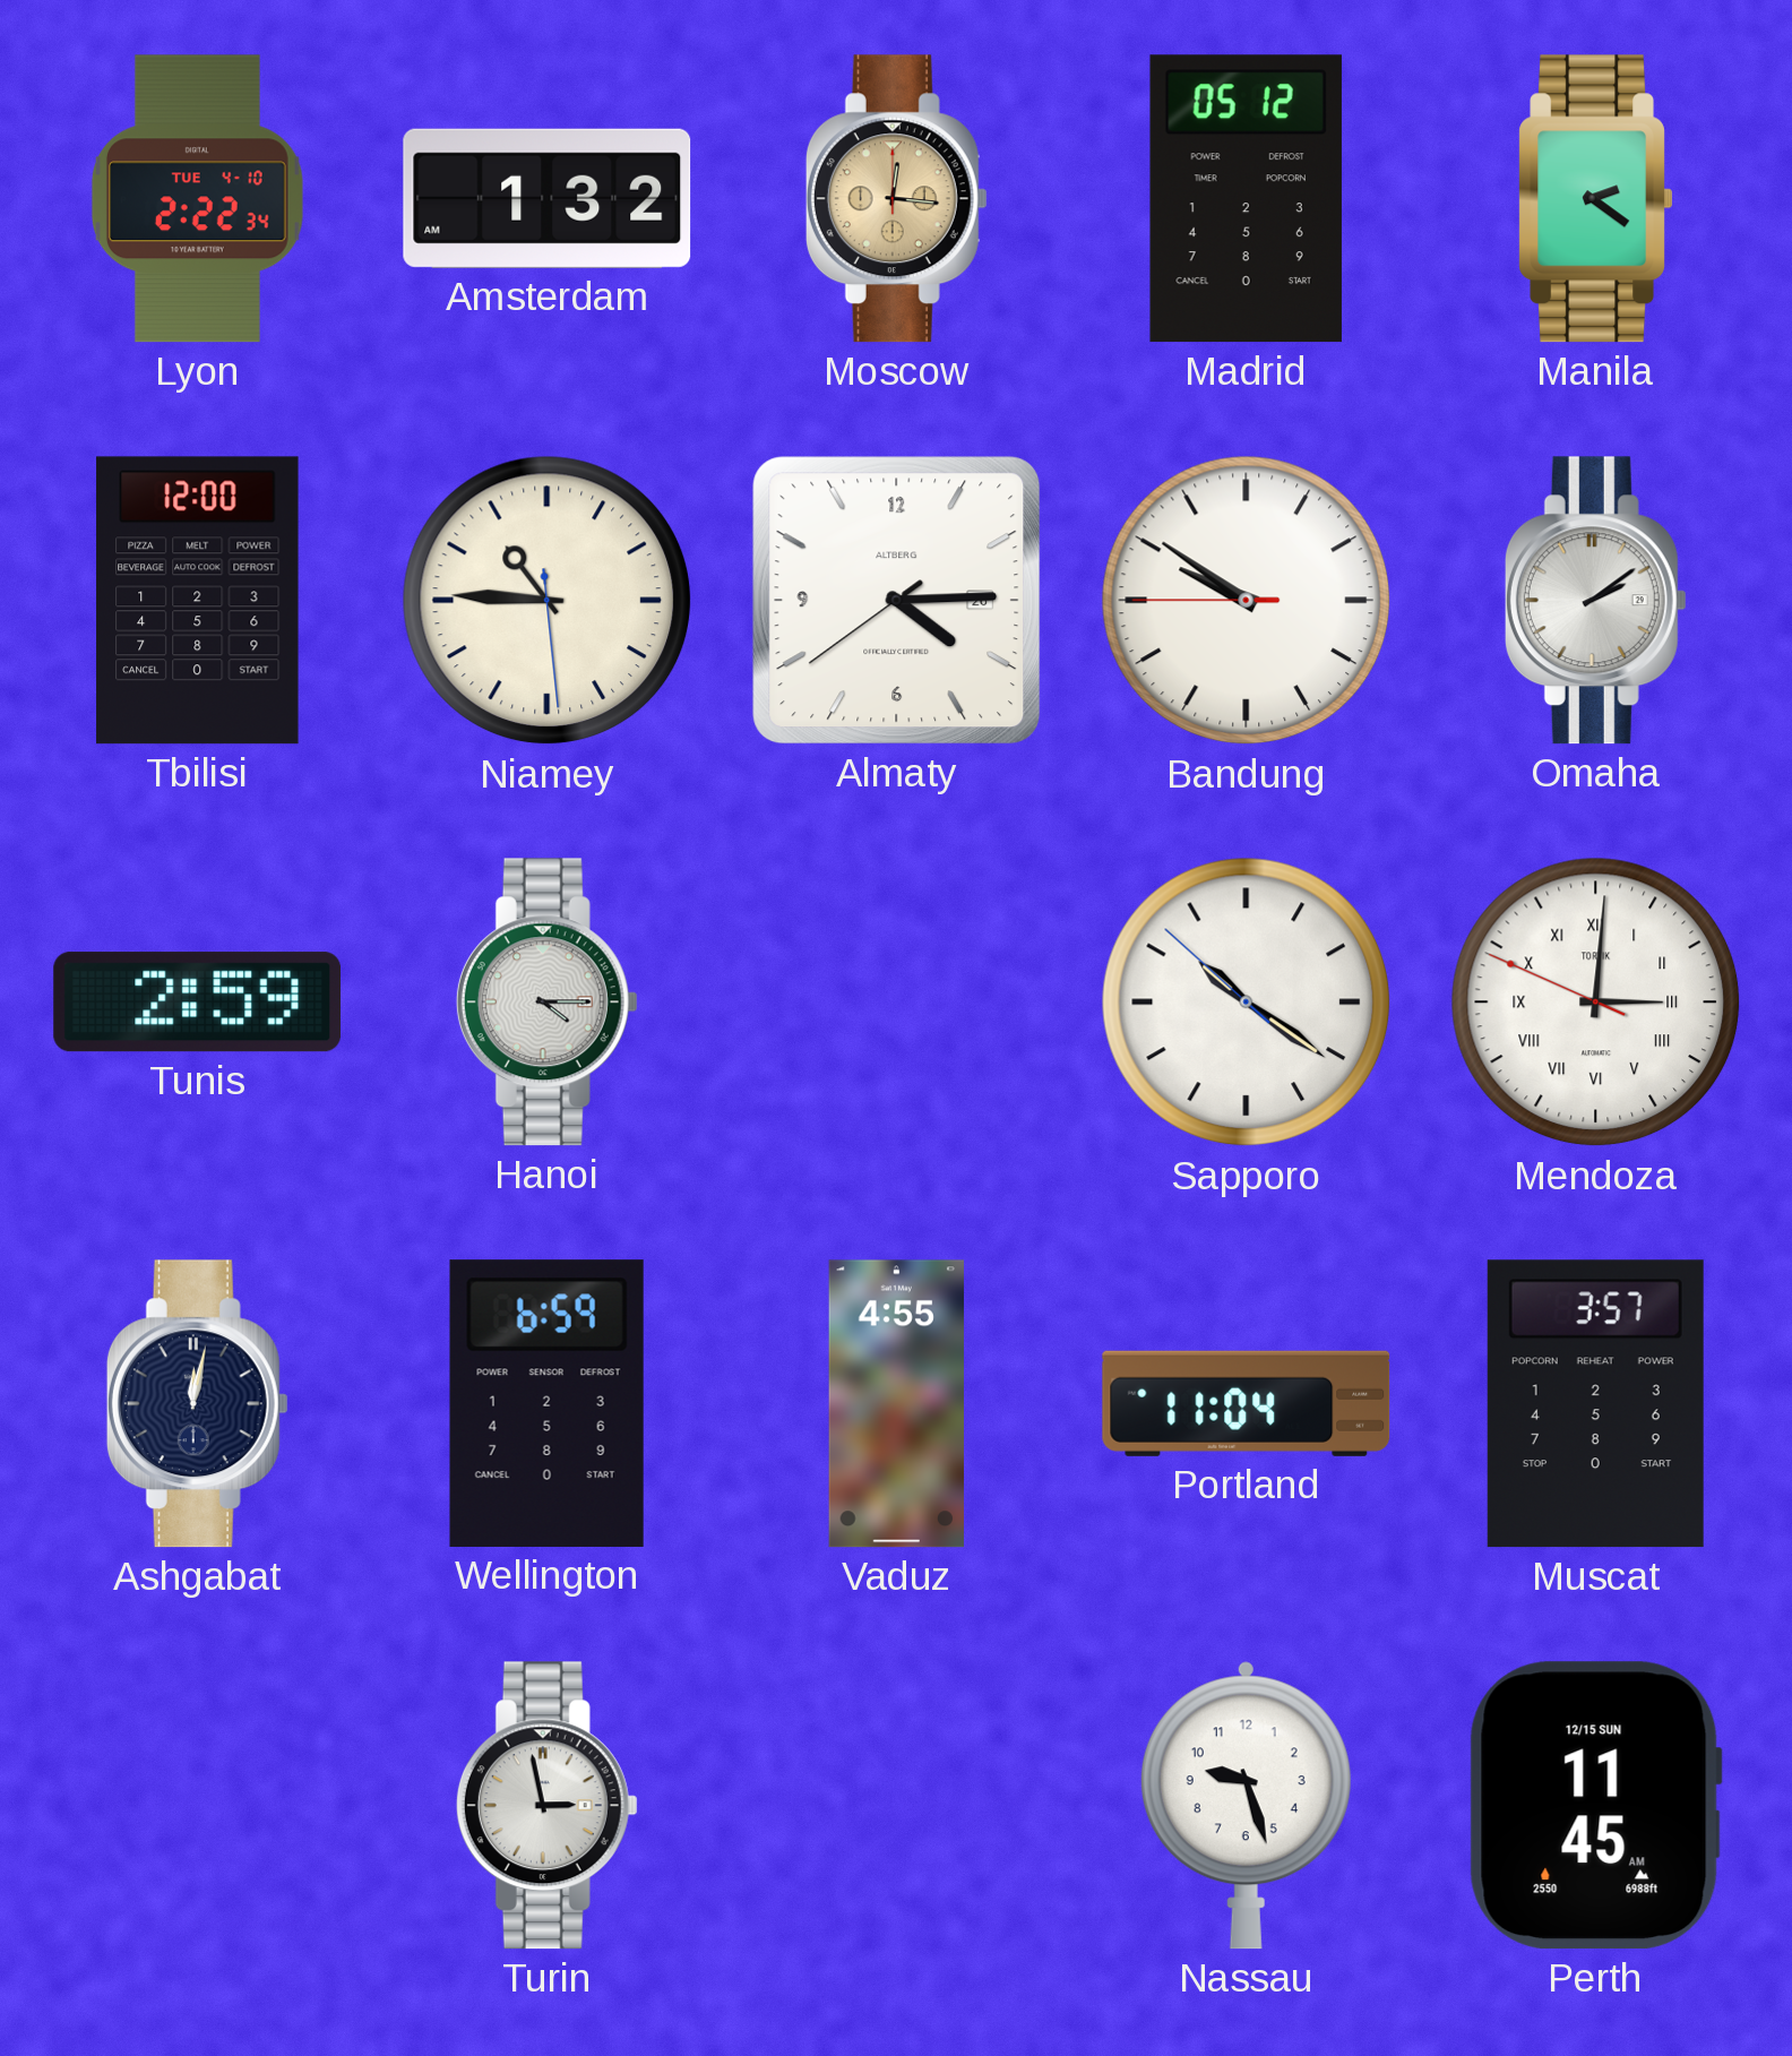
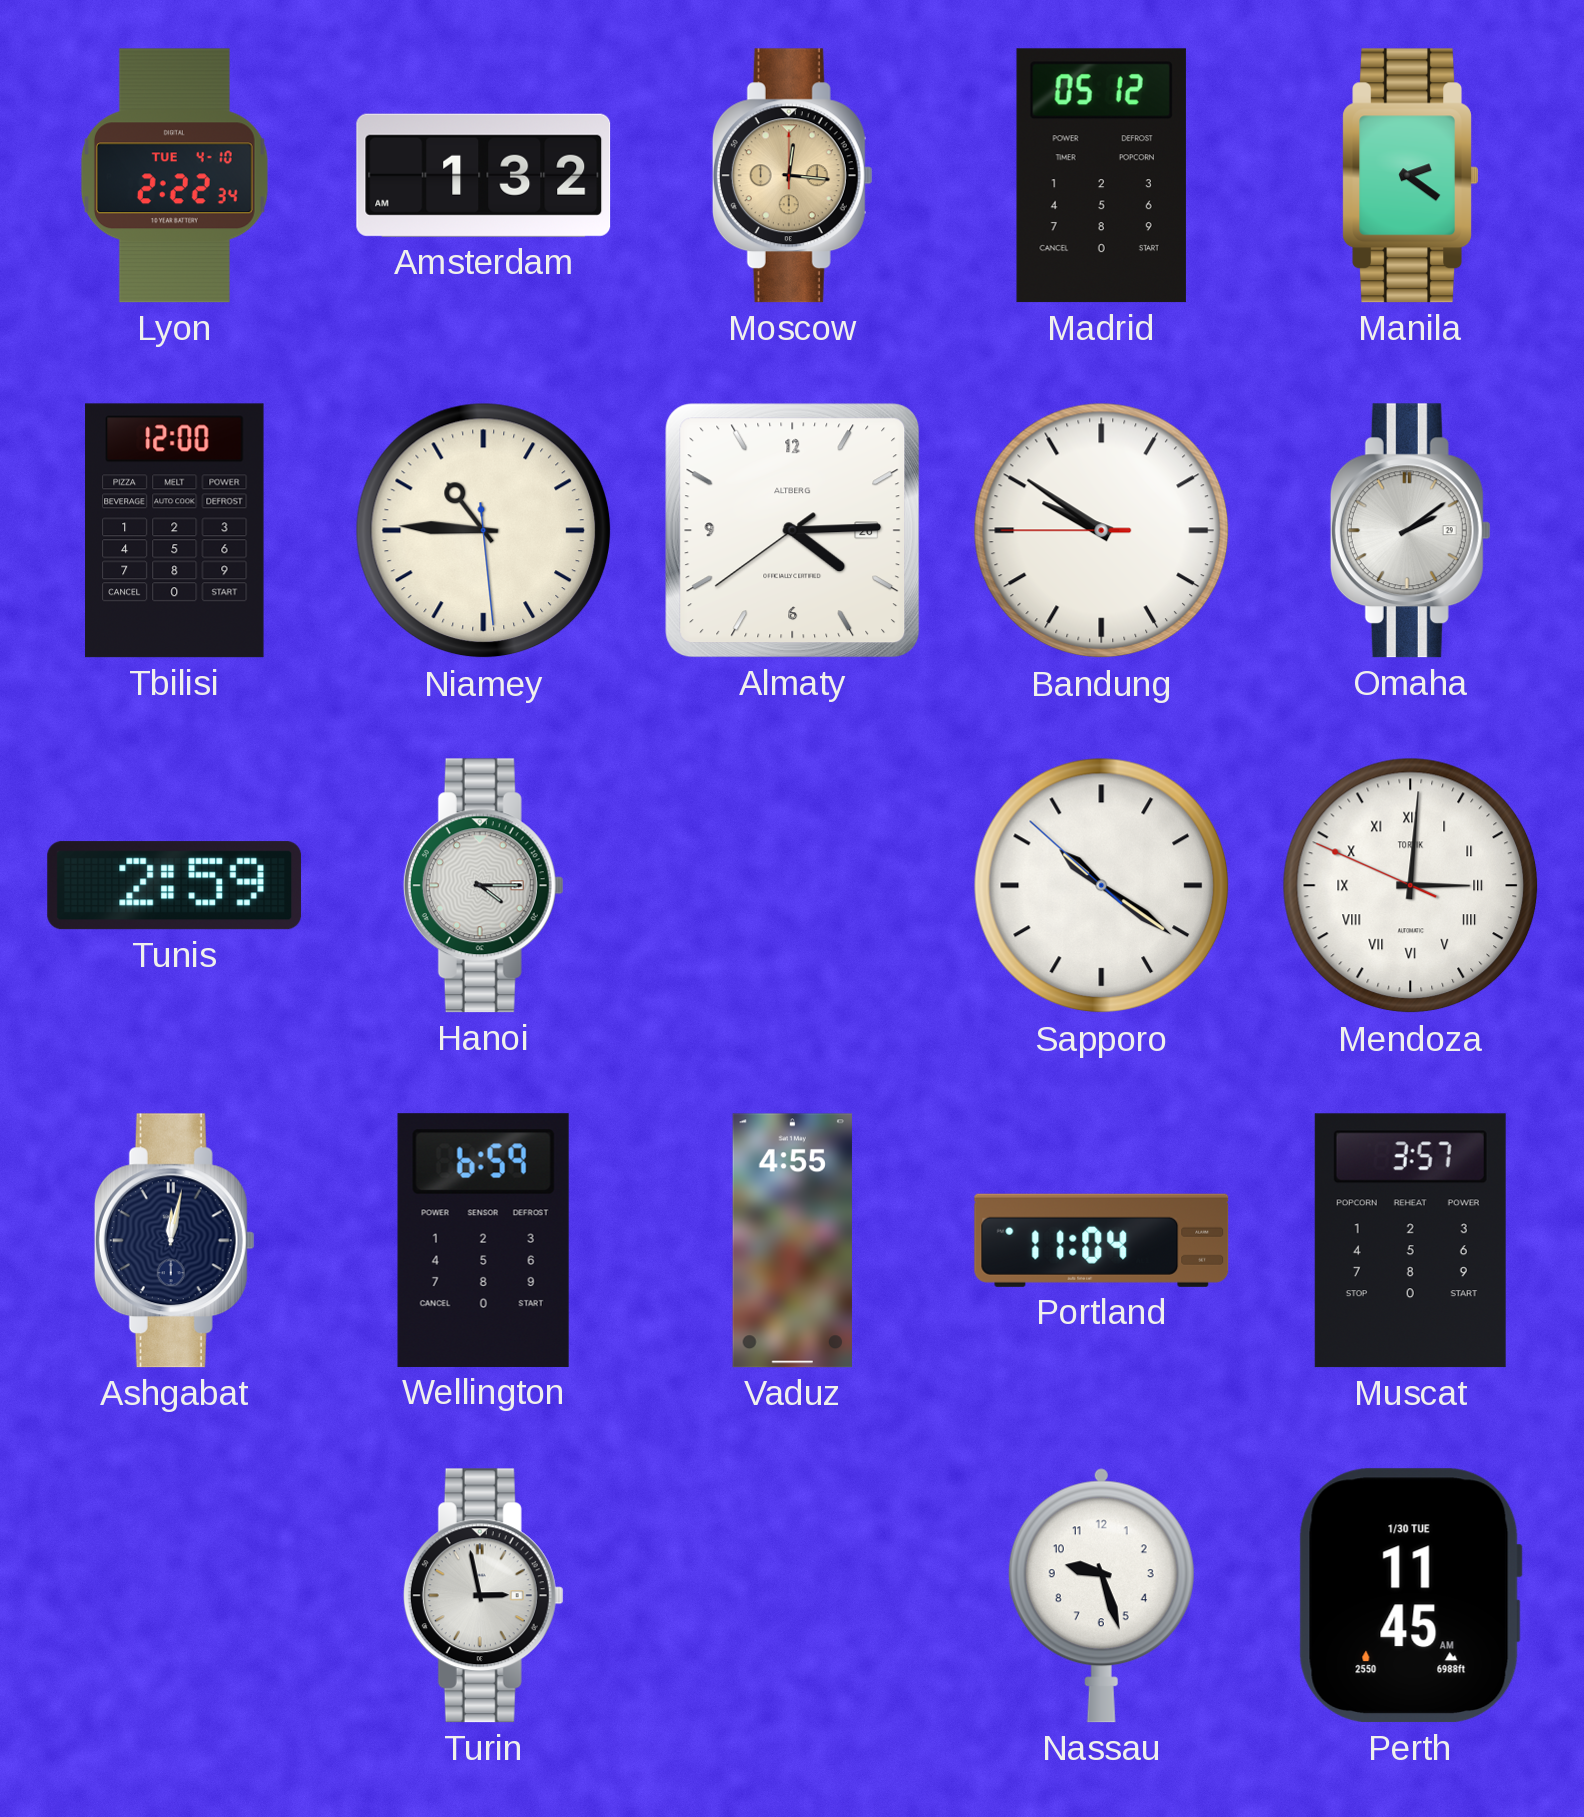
Perth date: 12/15 SUN -> 1/30 TUE
